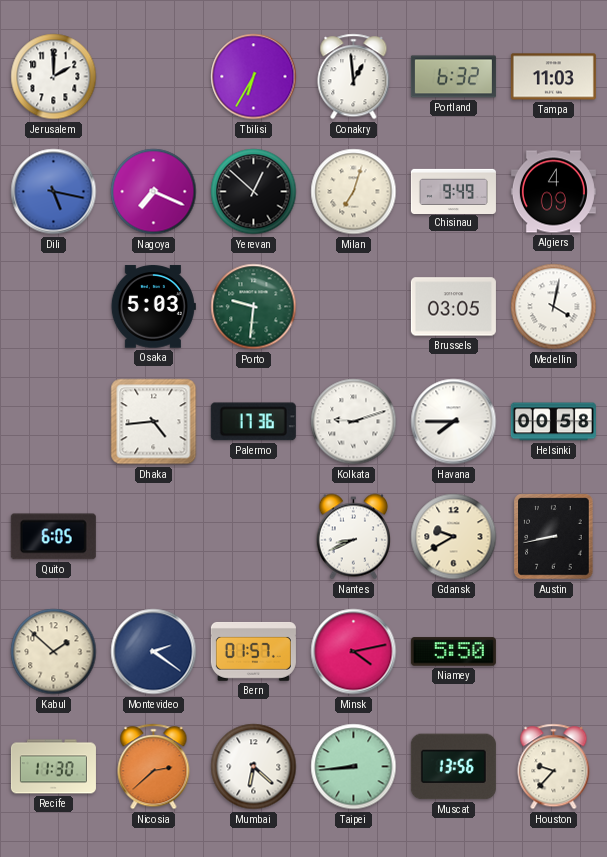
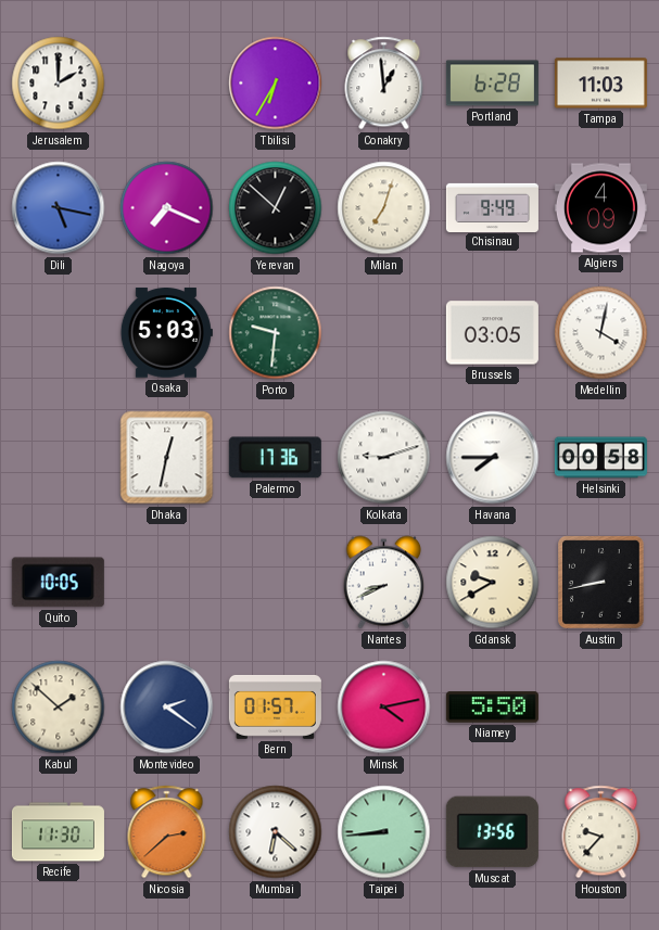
Portland: 6:32 -> 6:28
Dhaka: 4:44 -> 12:32
Quito: 6:05 -> 10:05
